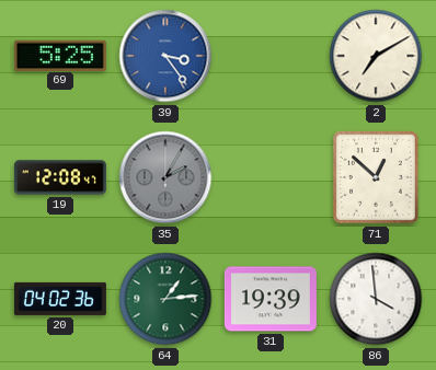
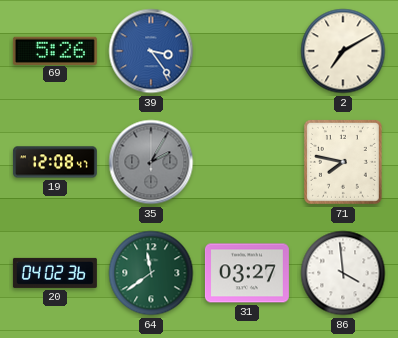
69: 5:25 -> 5:26
71: 12:52 -> 7:47
64: 1:14 -> 11:39
31: 19:39 -> 03:27
